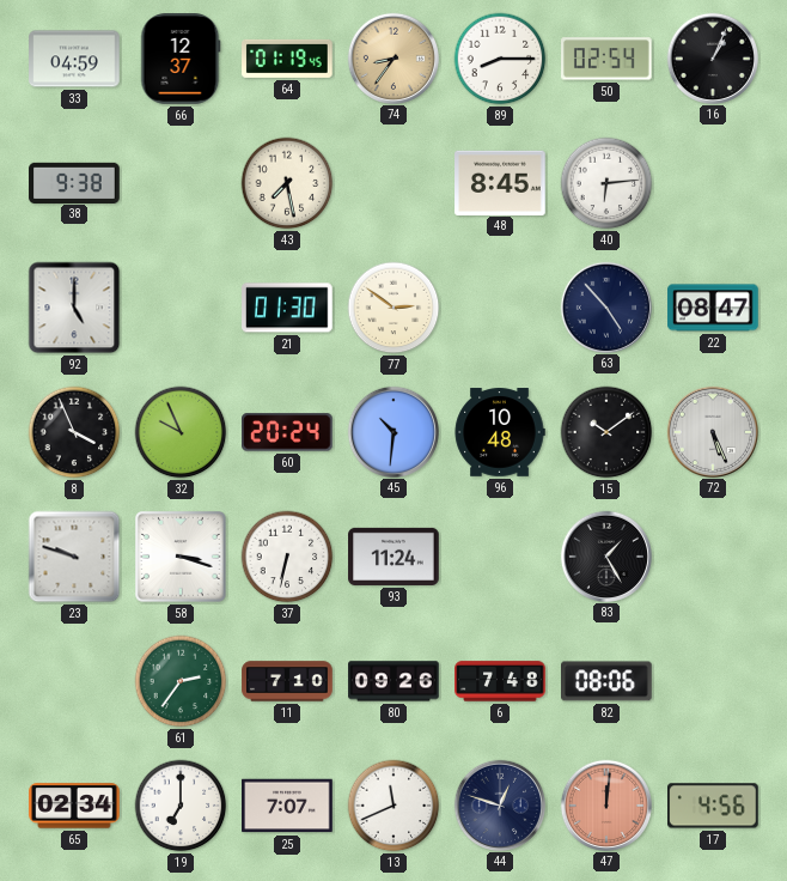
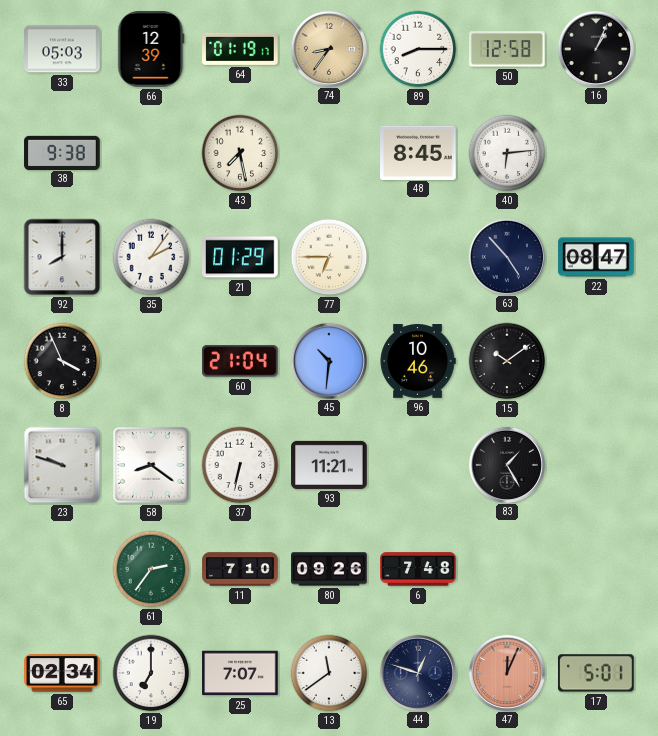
33: 04:59 -> 05:03
66: 12:37 -> 12:39
64: 01:19:45 -> 01:19:17
50: 02:54 -> 12:58
92: 5:00 -> 8:00
35: none -> 2:06
21: 01:30 -> 01:29
77: 2:51 -> 6:45
32: 9:56 -> none
60: 20:24 -> 21:04
96: 10:48 -> 10:46
72: 5:26 -> none
58: 3:18 -> 8:21
93: 11:24 -> 11:21
82: 08:06 -> none
13: 11:41 -> 11:39
47: 12:01 -> 12:04
17: 4:56 -> 5:01
